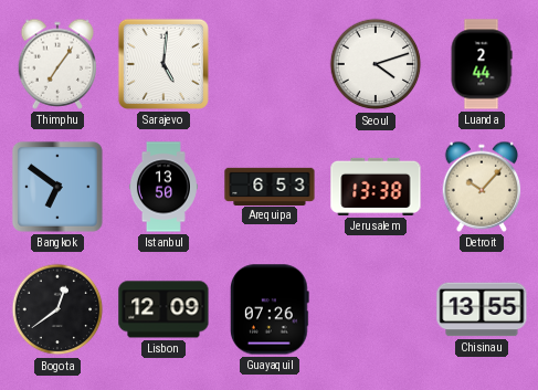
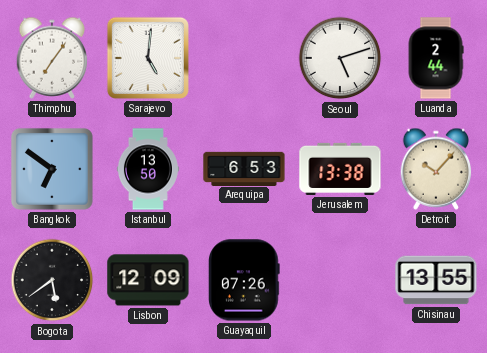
Seoul: 4:12 -> 5:12
Bogota: 12:39 -> 5:39
